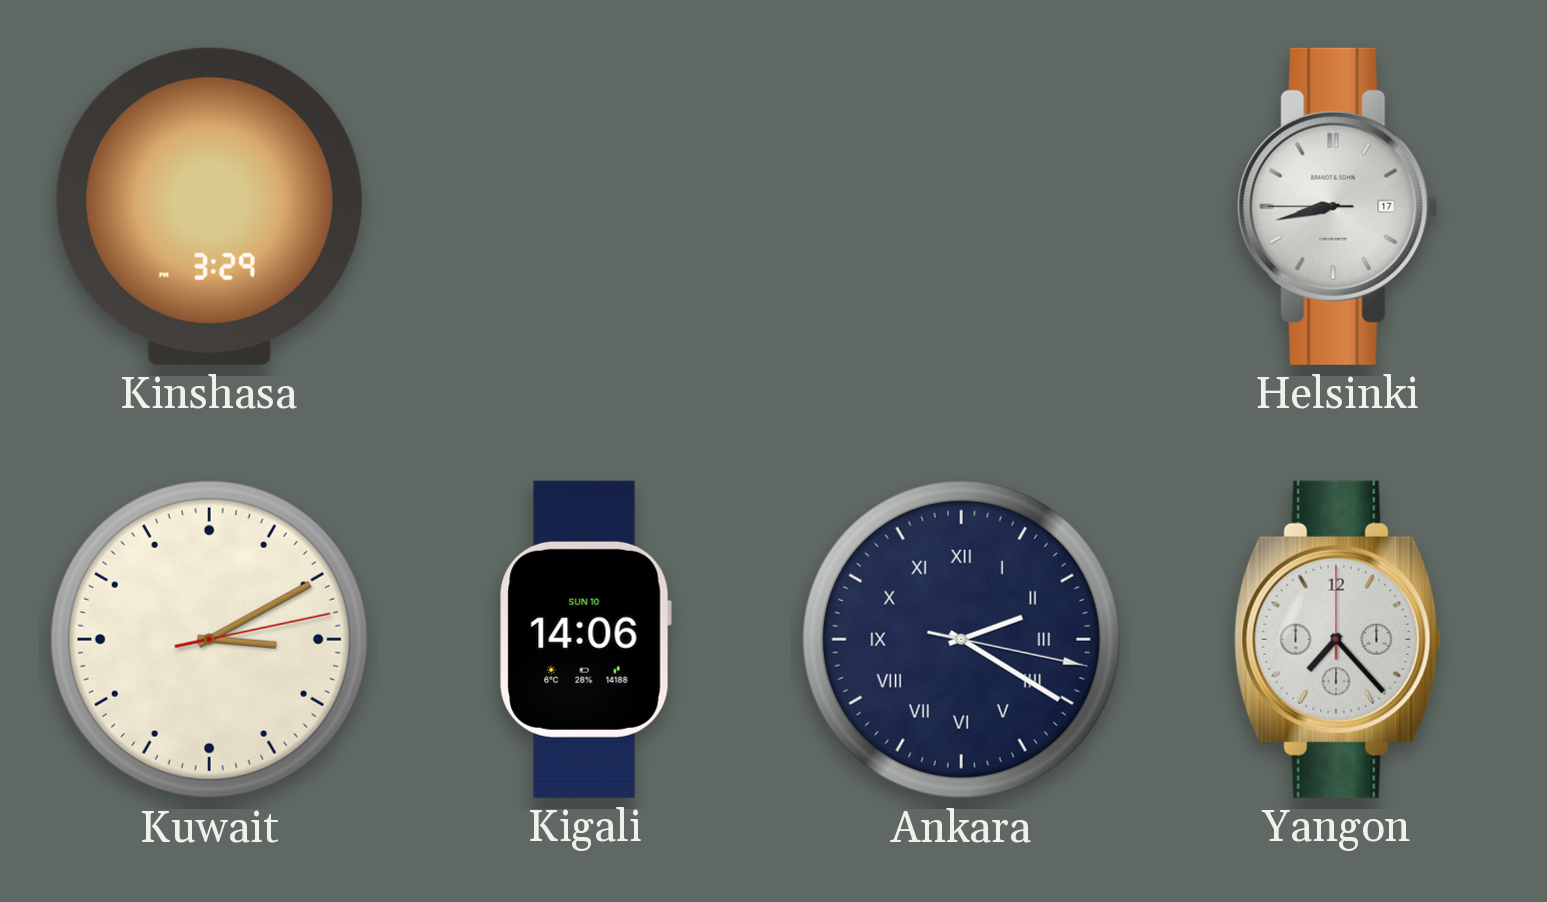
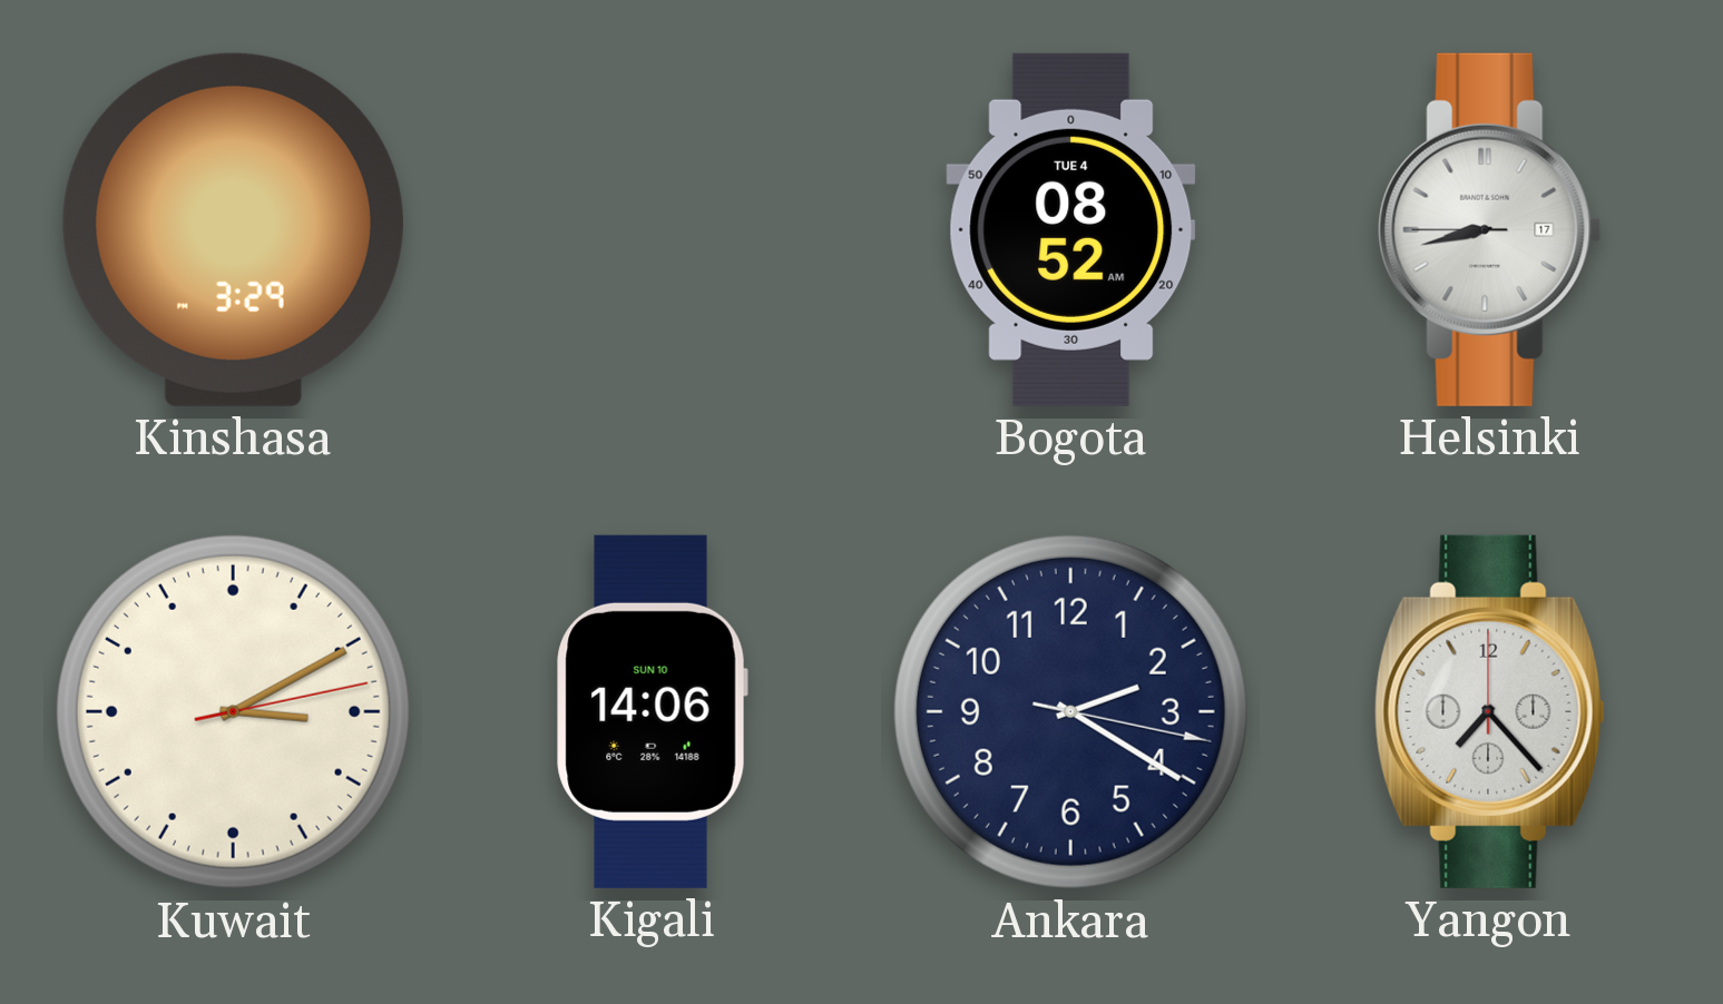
Bogota: none -> 08:52
Ankara numerals: Roman -> Arabic
